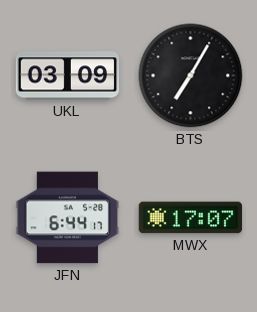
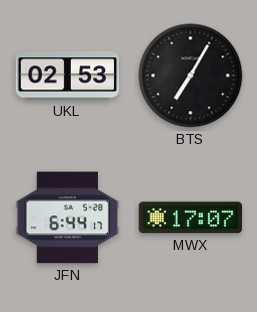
UKL: 03:09 -> 02:53
